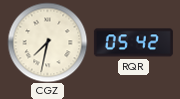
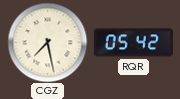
CGZ: 7:32 -> 7:28
